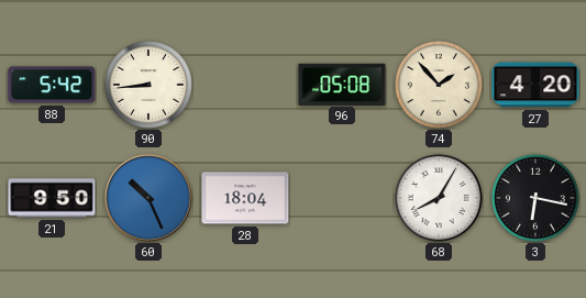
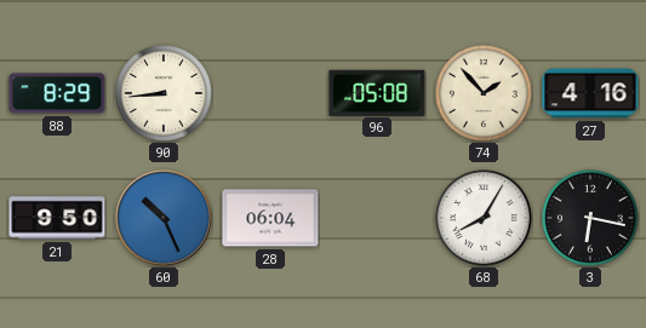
88: 5:42 -> 8:29
27: 4:20 -> 4:16
28: 18:04 -> 06:04
